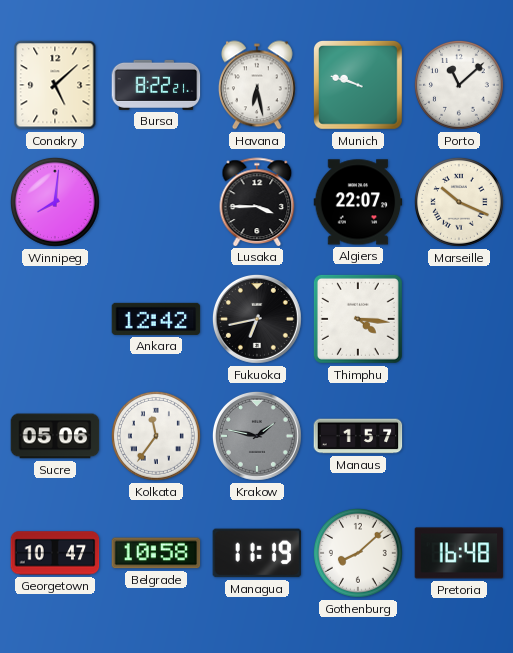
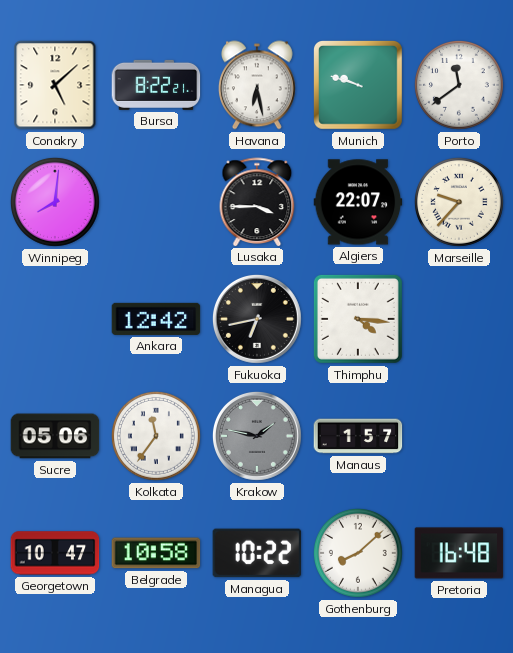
Porto: 11:08 -> 11:39
Marseille: 10:19 -> 9:37
Managua: 11:19 -> 10:22
